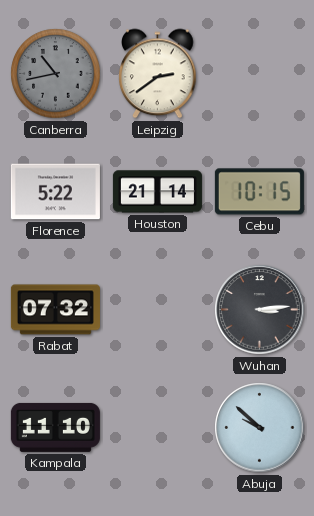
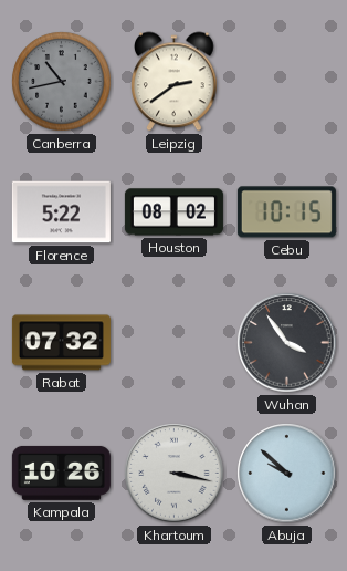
Houston: 21:14 -> 08:02
Wuhan: 3:14 -> 3:54
Kampala: 11:10 -> 10:26
Khartoum: none -> 3:17
